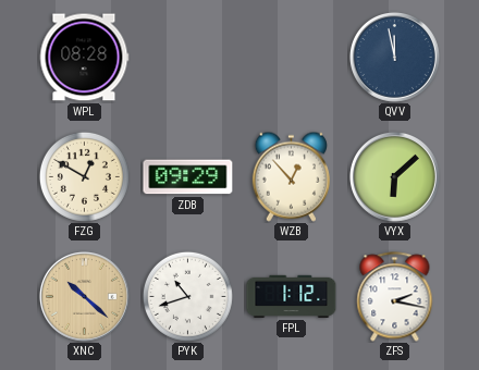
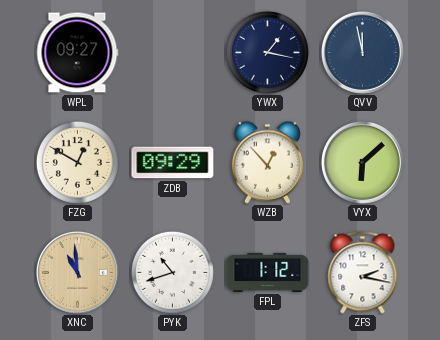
WPL: 08:28 -> 09:27
YWX: none -> 1:17
XNC: 10:22 -> 10:59
